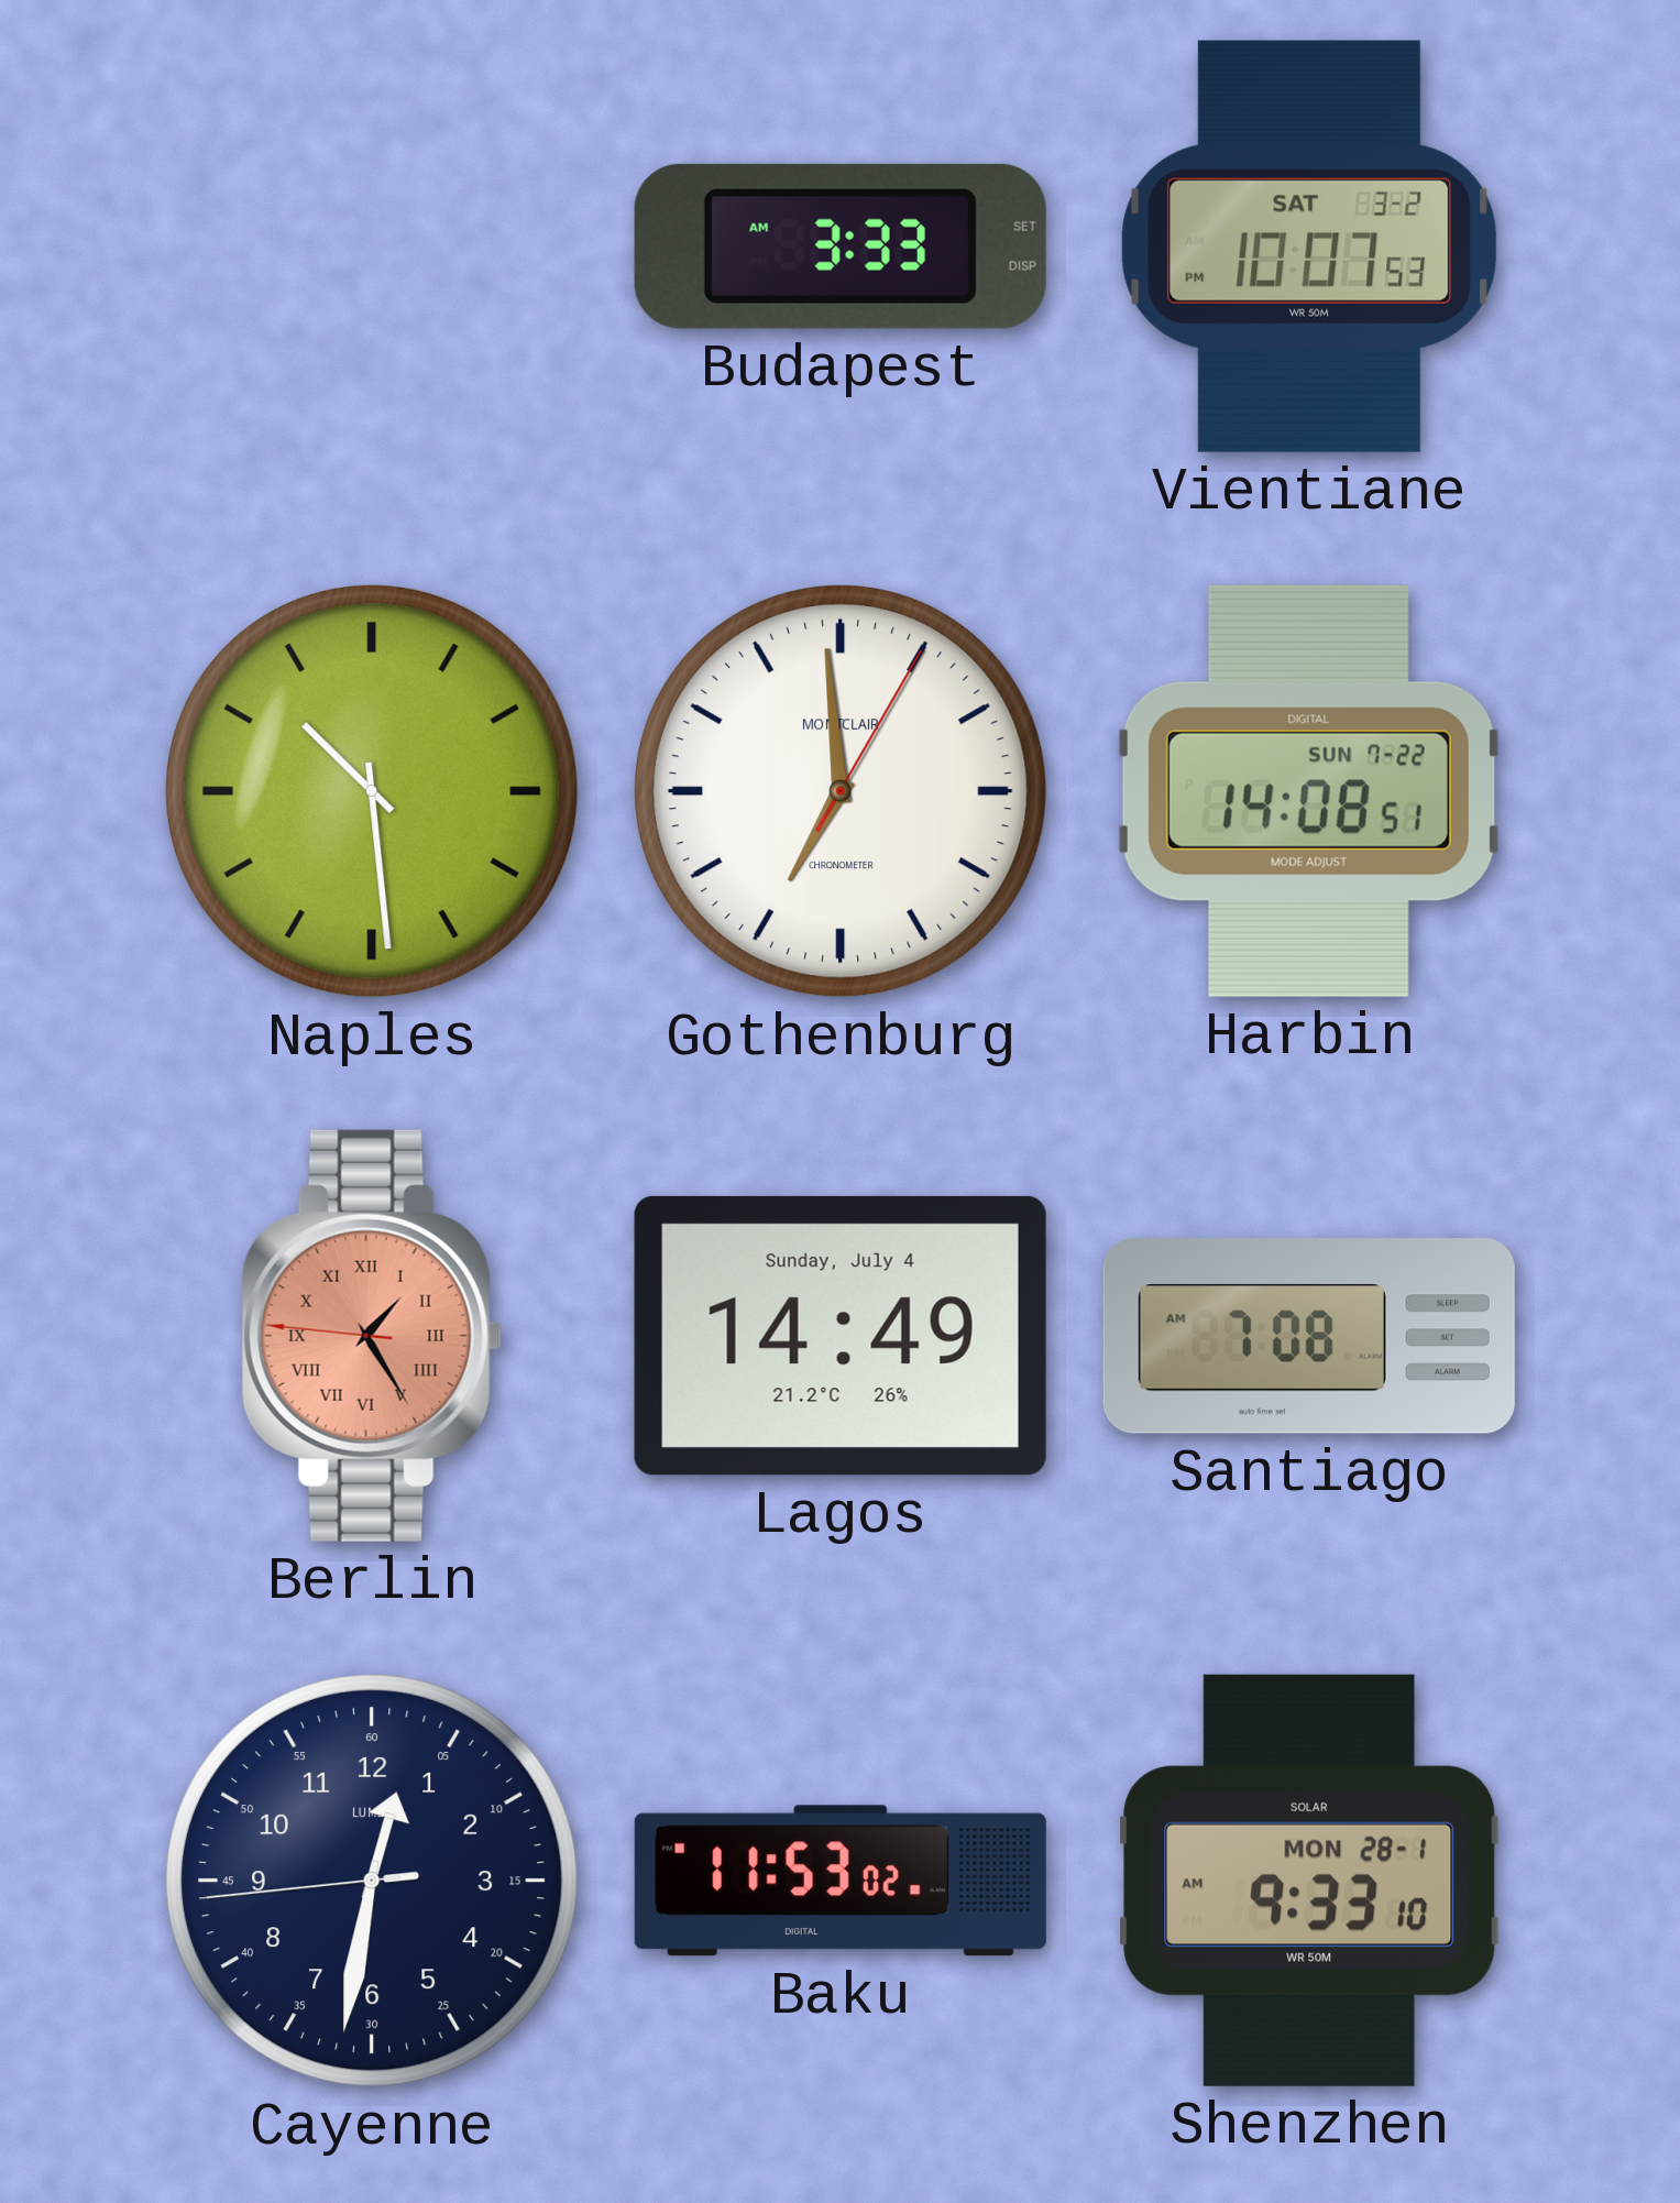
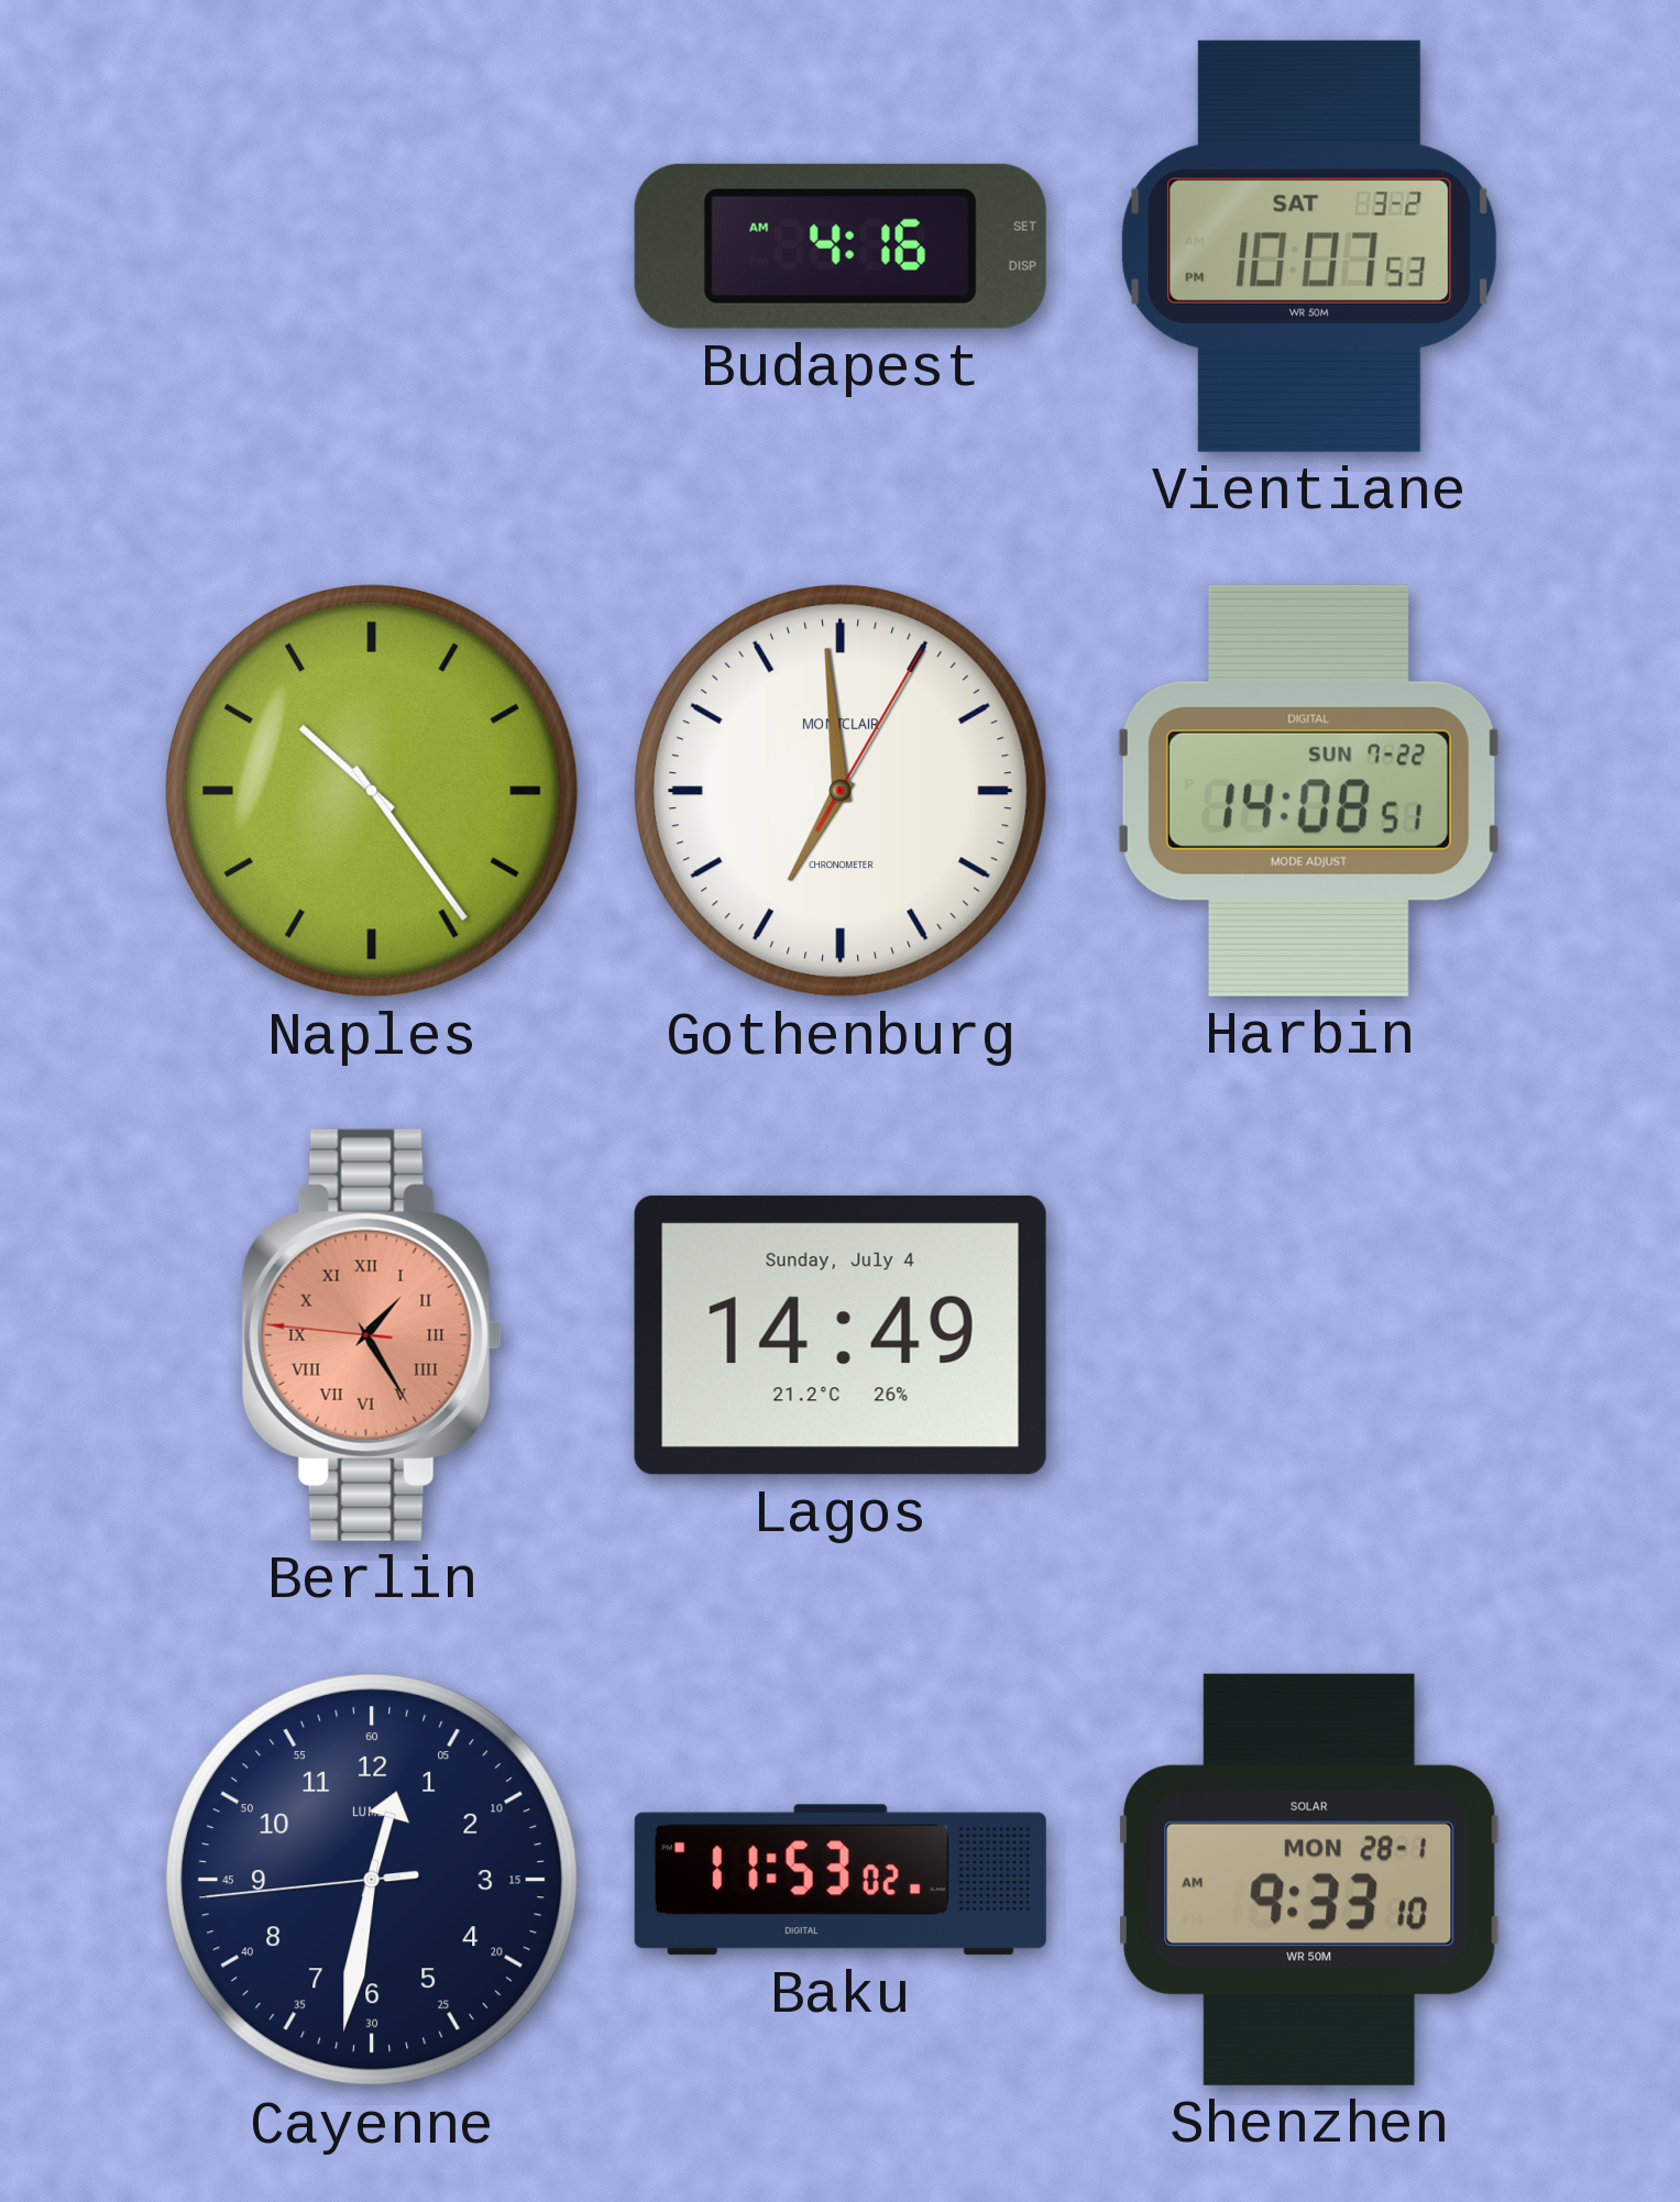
Budapest: 3:33 -> 4:16
Naples: 10:29 -> 10:24
Santiago: 7:08 -> none
